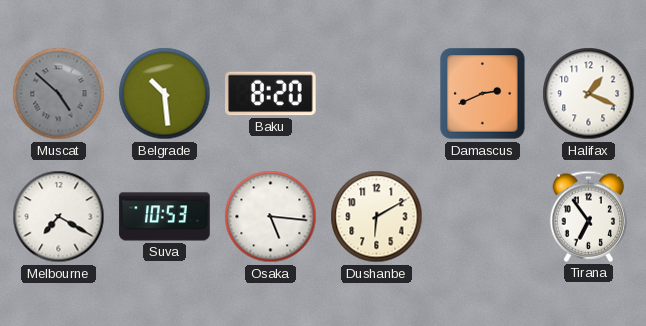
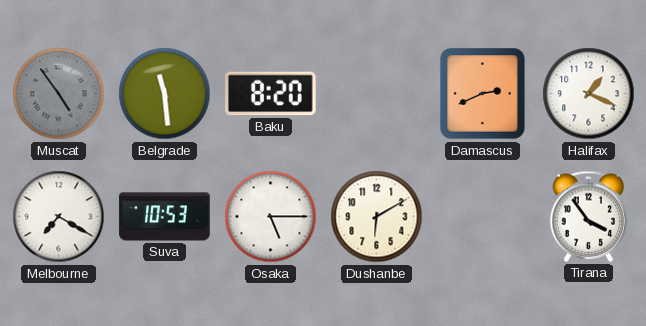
Muscat: 4:52 -> 4:54
Belgrade: 10:29 -> 11:29
Osaka: 5:16 -> 5:15
Tirana: 6:54 -> 3:54
